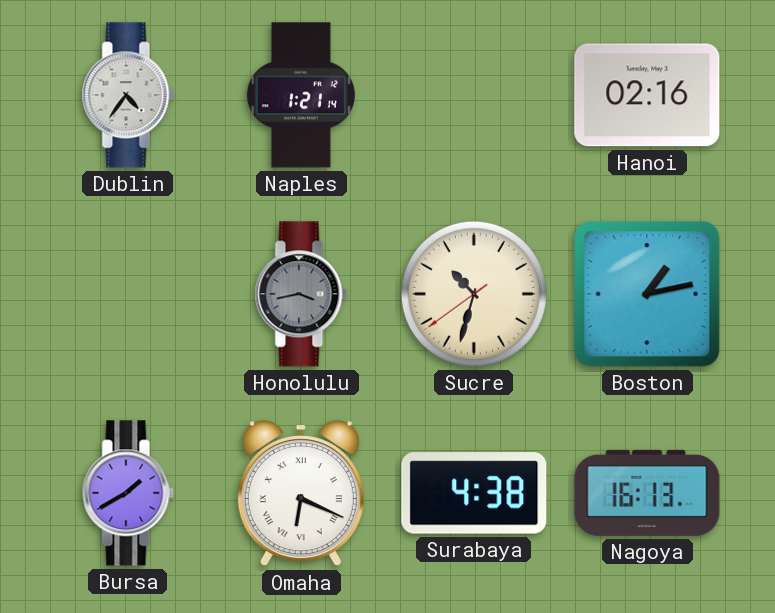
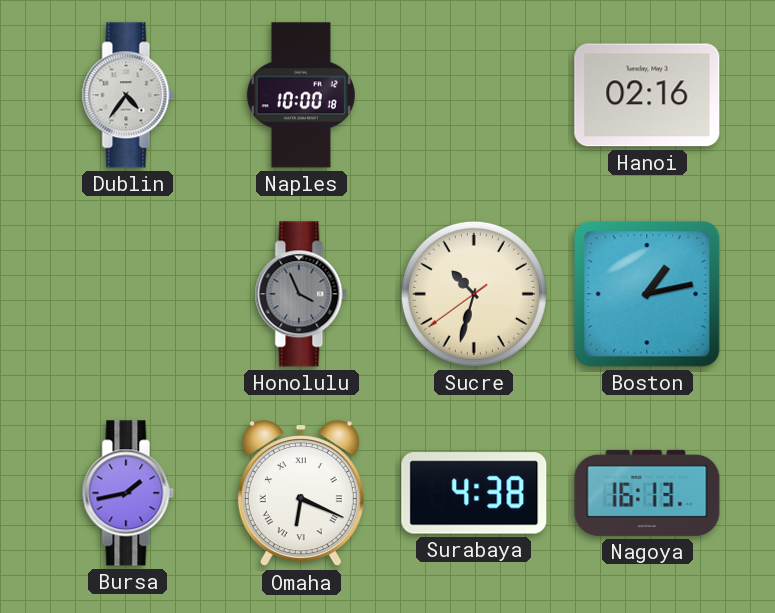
Naples: 1:21 -> 10:00
Honolulu: 3:43 -> 3:56
Bursa: 1:40 -> 1:43
